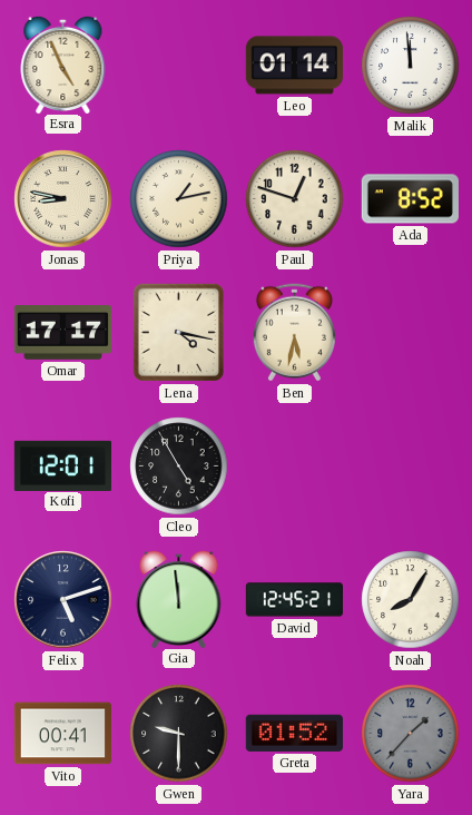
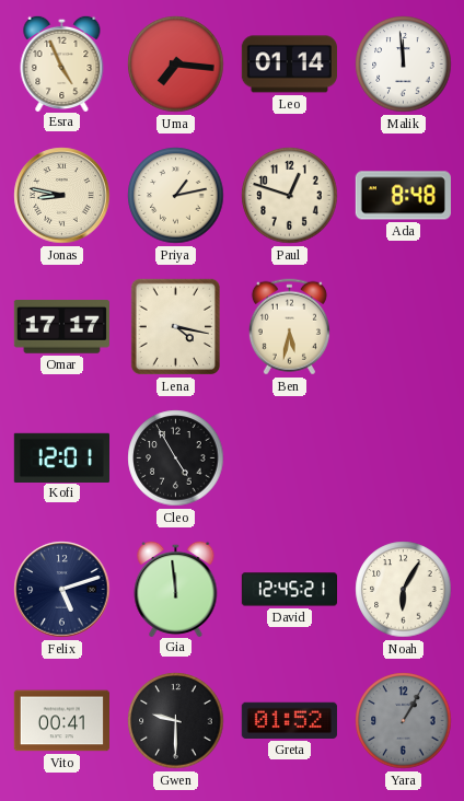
Uma: none -> 7:16
Ada: 8:52 -> 8:48
Noah: 8:05 -> 6:05
Yara: 1:37 -> 1:05
